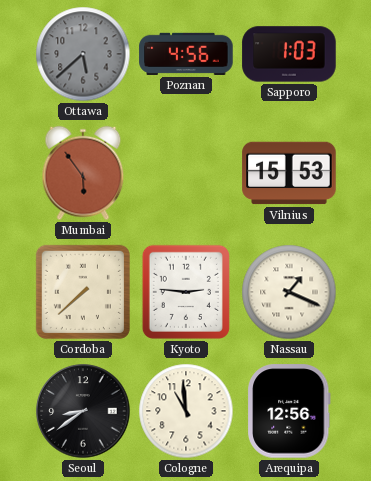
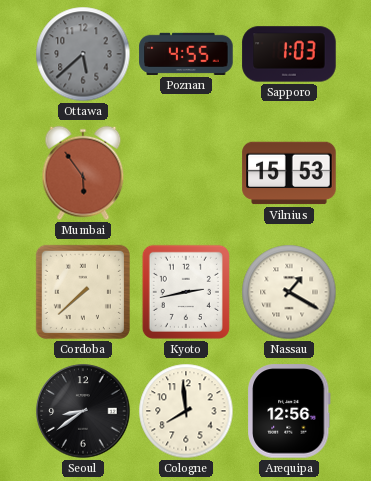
Poznan: 4:56 -> 4:55
Kyoto: 2:46 -> 2:43
Nassau: 1:19 -> 1:20
Cologne: 10:59 -> 7:59
